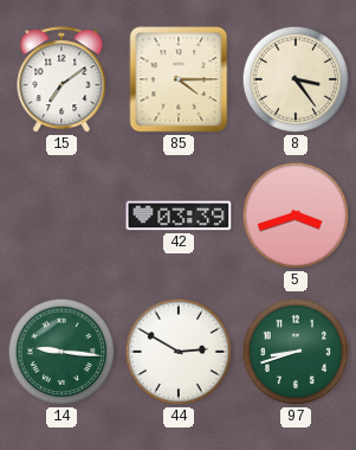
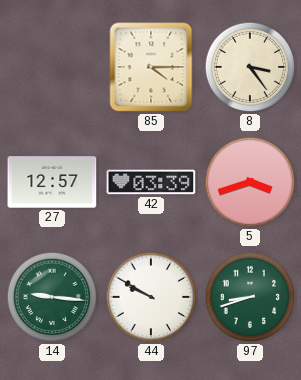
15: 7:09 -> none
27: none -> 12:57
44: 2:50 -> 9:50
